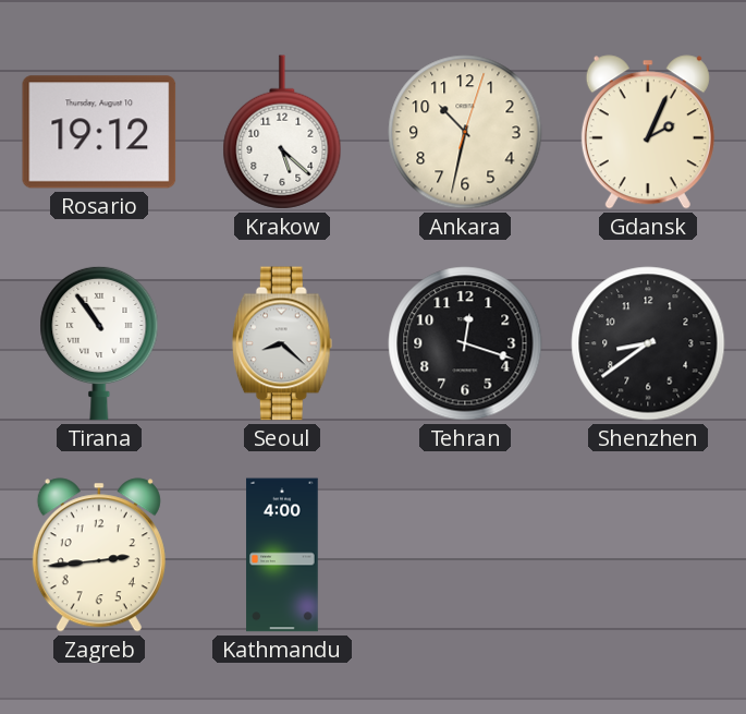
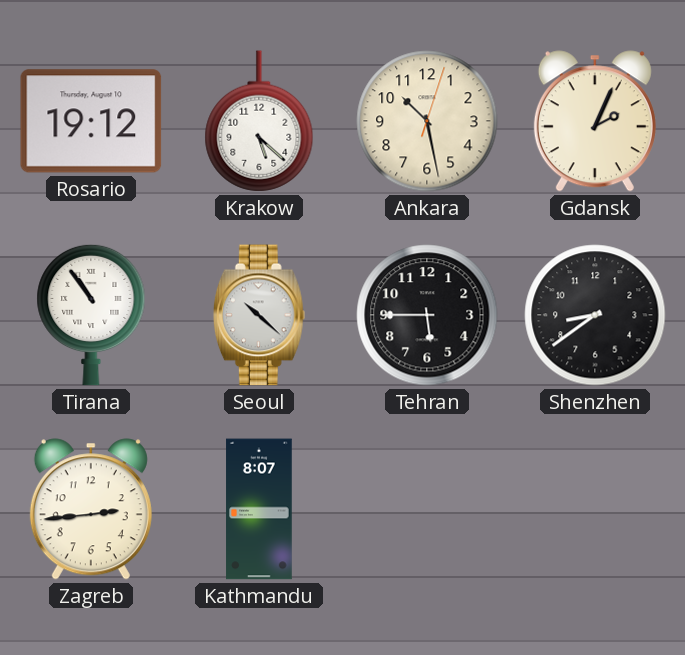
Ankara: 10:32 -> 10:28
Seoul: 8:22 -> 10:22
Tehran: 12:18 -> 5:45
Kathmandu: 4:00 -> 8:07
